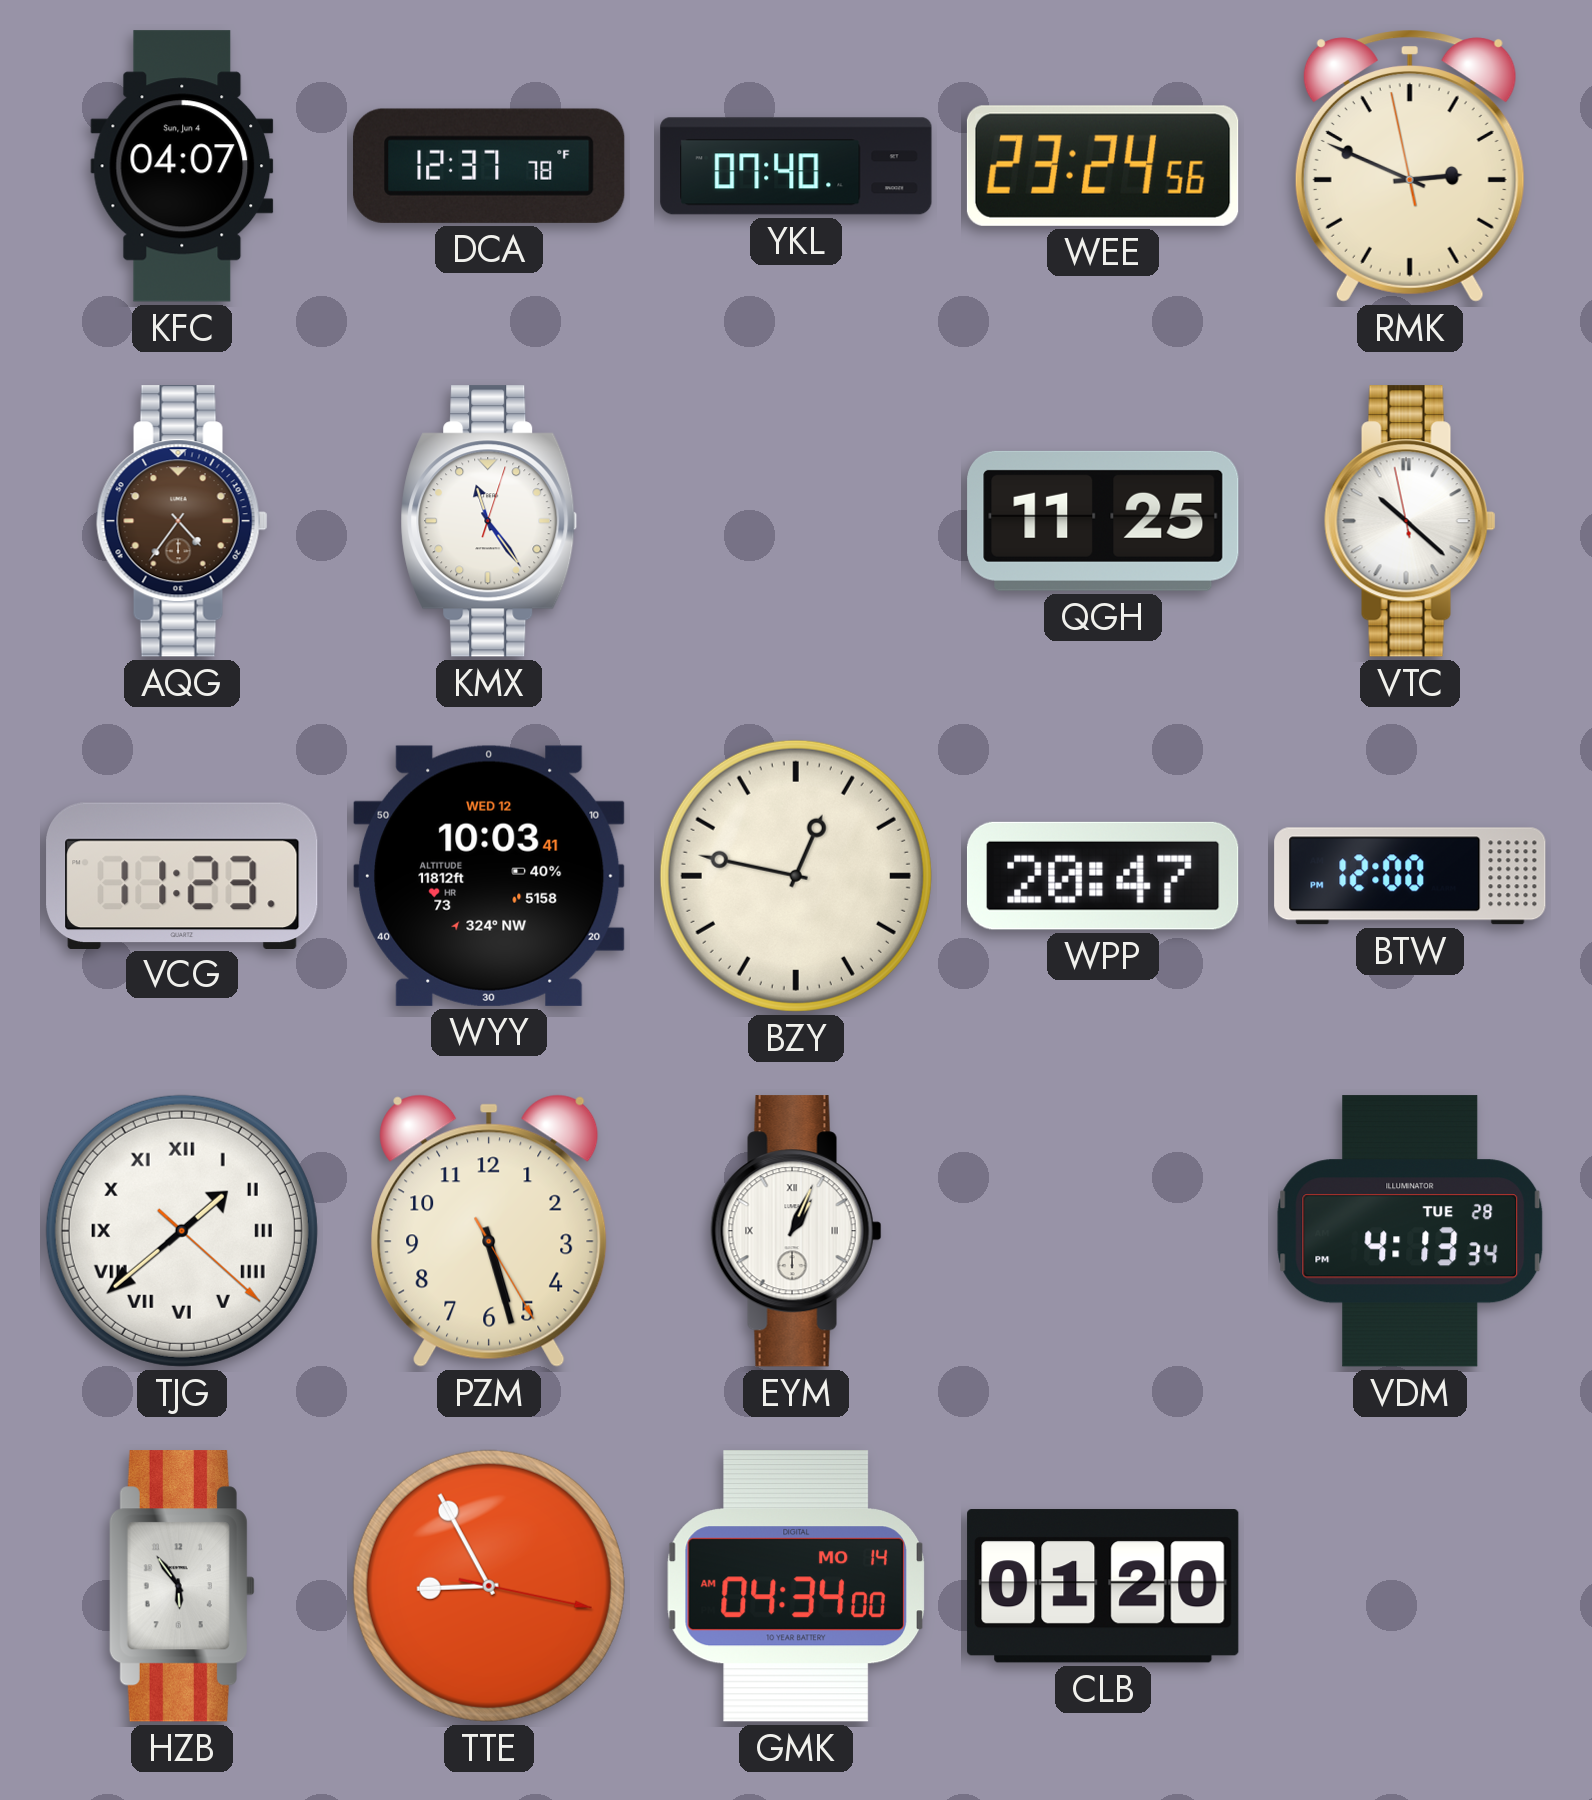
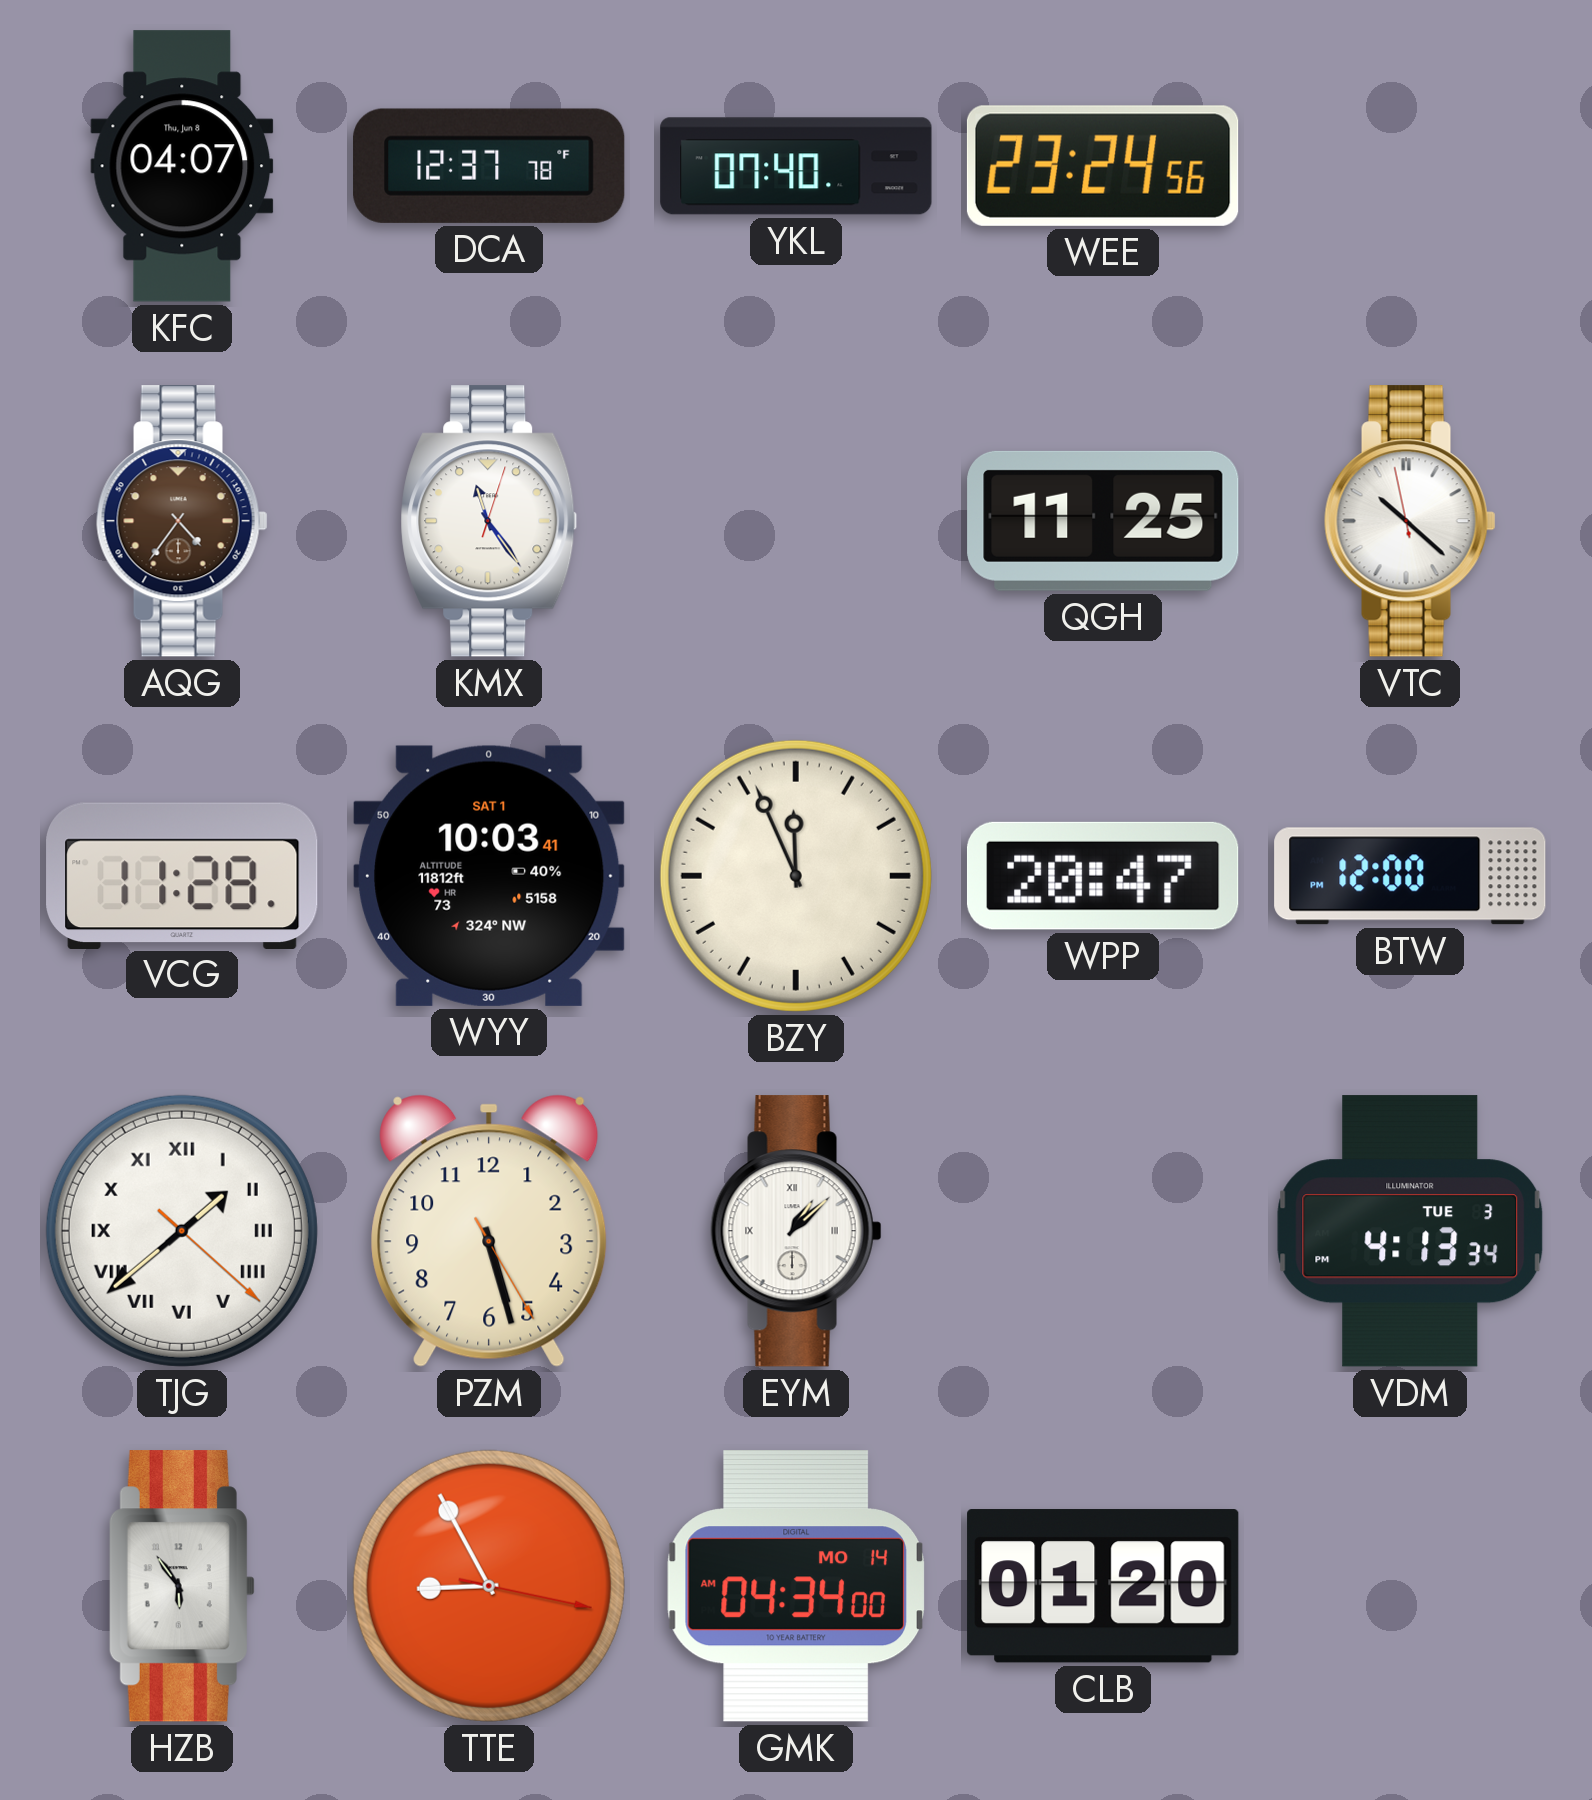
KFC date: Sun, Jun 4 -> Thu, Jun 8
RMK: 2:48 -> none
VCG: 11:23 -> 11:28
WYY date: WED 12 -> SAT 1
BZY: 12:47 -> 11:56
EYM: 1:04 -> 1:08
VDM date: TUE 28 -> TUE 3
